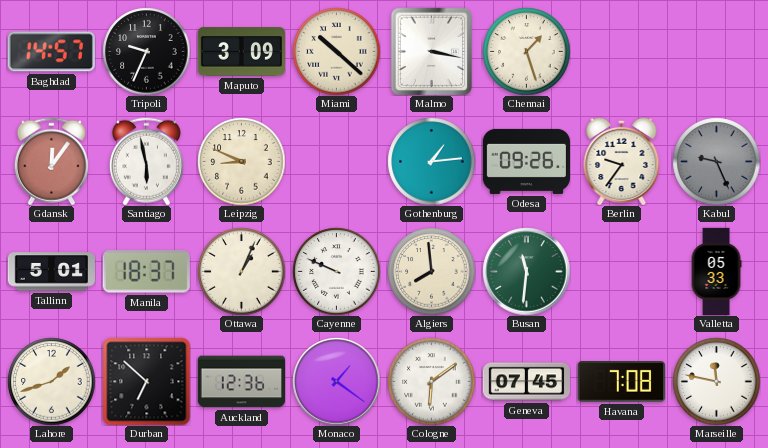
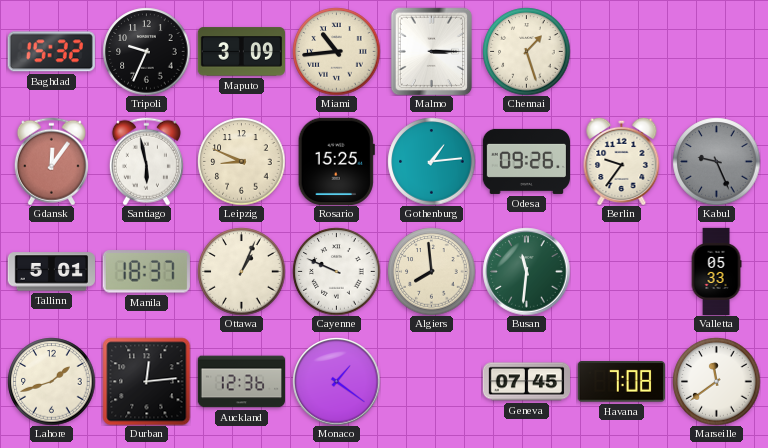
Baghdad: 14:57 -> 15:32
Miami: 10:22 -> 10:44
Malmo: 3:17 -> 3:15
Rosario: none -> 15:25
Durban: 6:52 -> 12:14
Cologne: 6:09 -> none
Marseille: 11:47 -> 11:39
